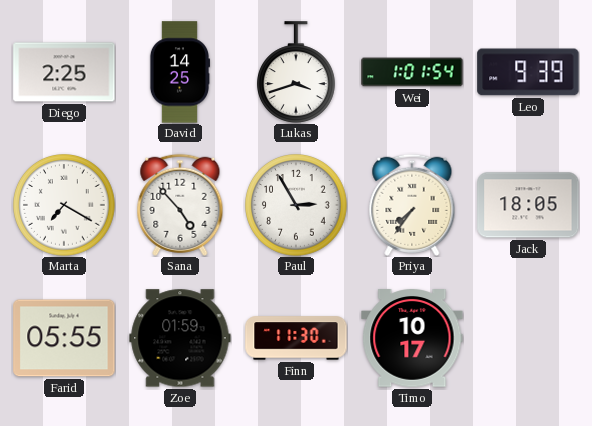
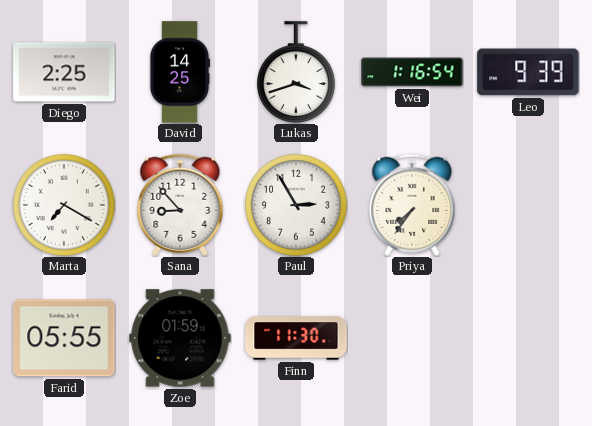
Wei: 1:01 -> 1:16
Sana: 4:53 -> 8:53
Jack: 18:05 -> none
Timo: 10:17 -> none
